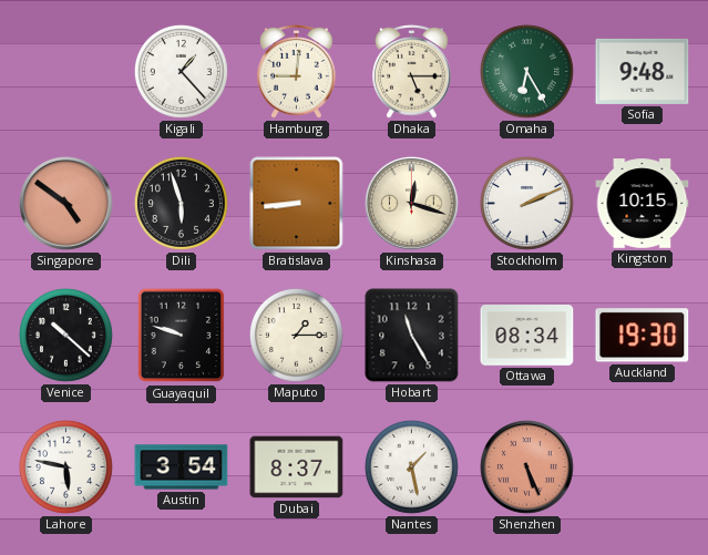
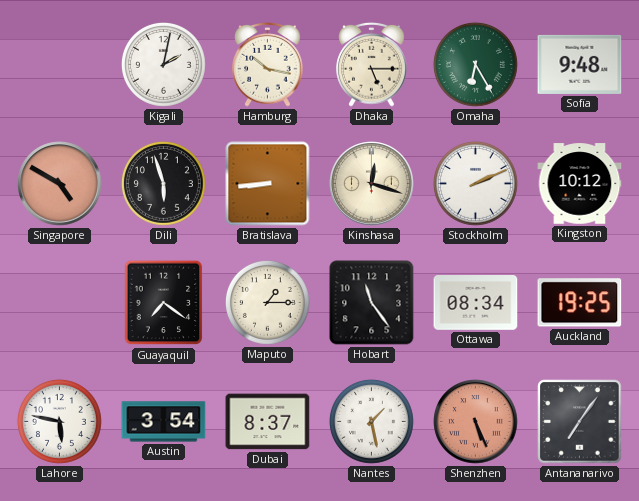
Kigali: 1:23 -> 2:02
Hamburg: 9:01 -> 10:17
Singapore: 4:51 -> 4:50
Kingston: 10:15 -> 10:12
Venice: 10:22 -> none
Guayaquil: 9:48 -> 7:21
Hobart: 11:25 -> 11:24
Auckland: 19:30 -> 19:25
Antananarivo: none -> 7:06
